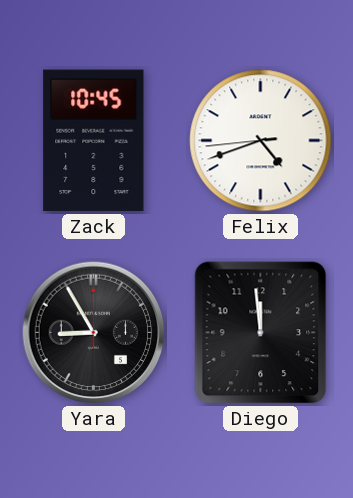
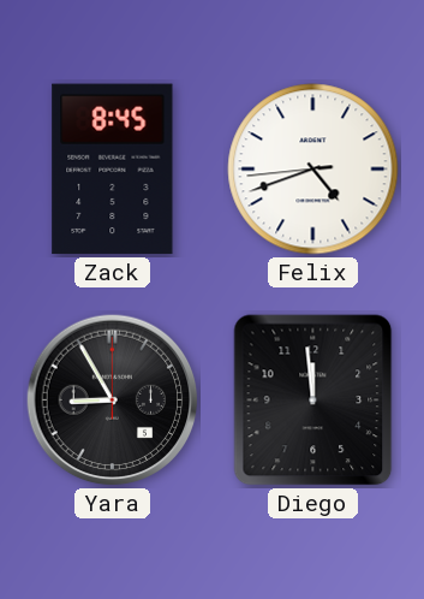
Zack: 10:45 -> 8:45
